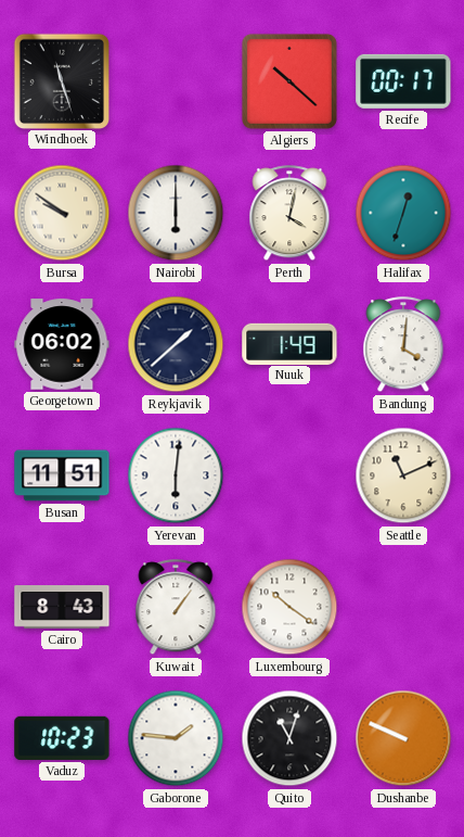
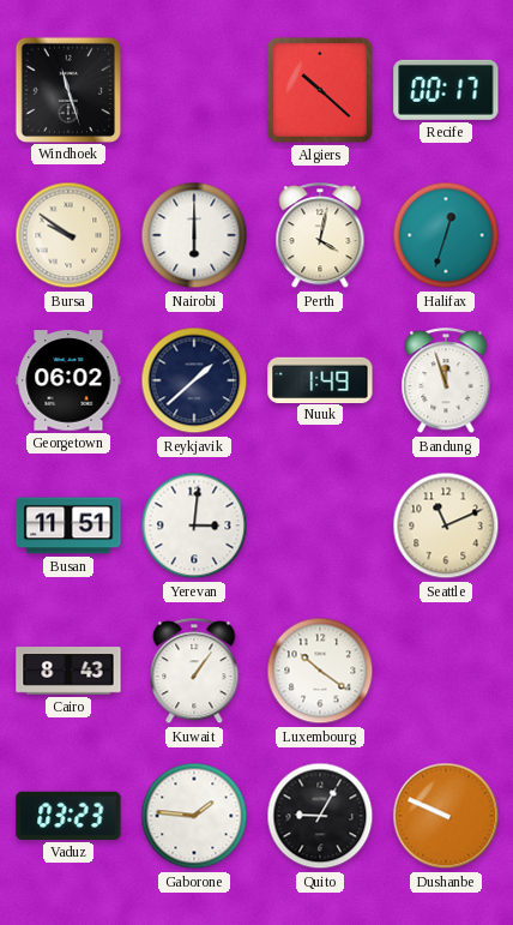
Bandung: 4:01 -> 11:57
Yerevan: 6:01 -> 3:01
Vaduz: 10:23 -> 03:23
Quito: 11:03 -> 9:05
